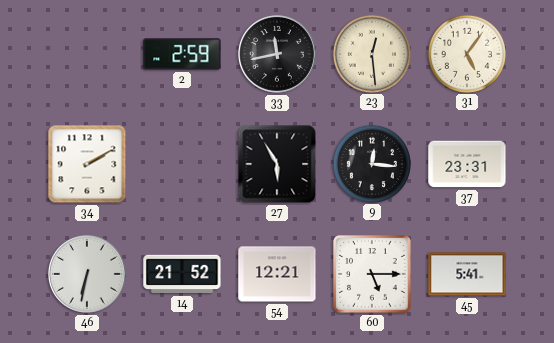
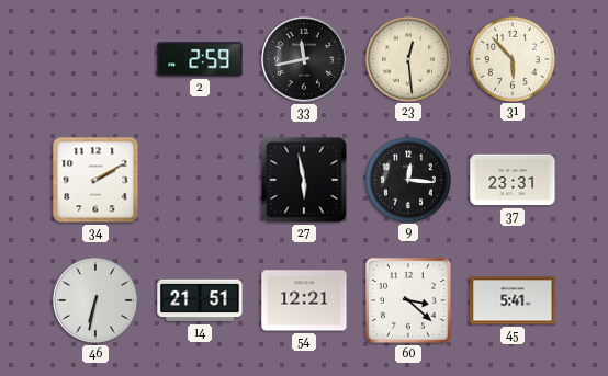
31: 5:06 -> 5:53
27: 5:55 -> 5:58
14: 21:52 -> 21:51
60: 5:15 -> 3:22
